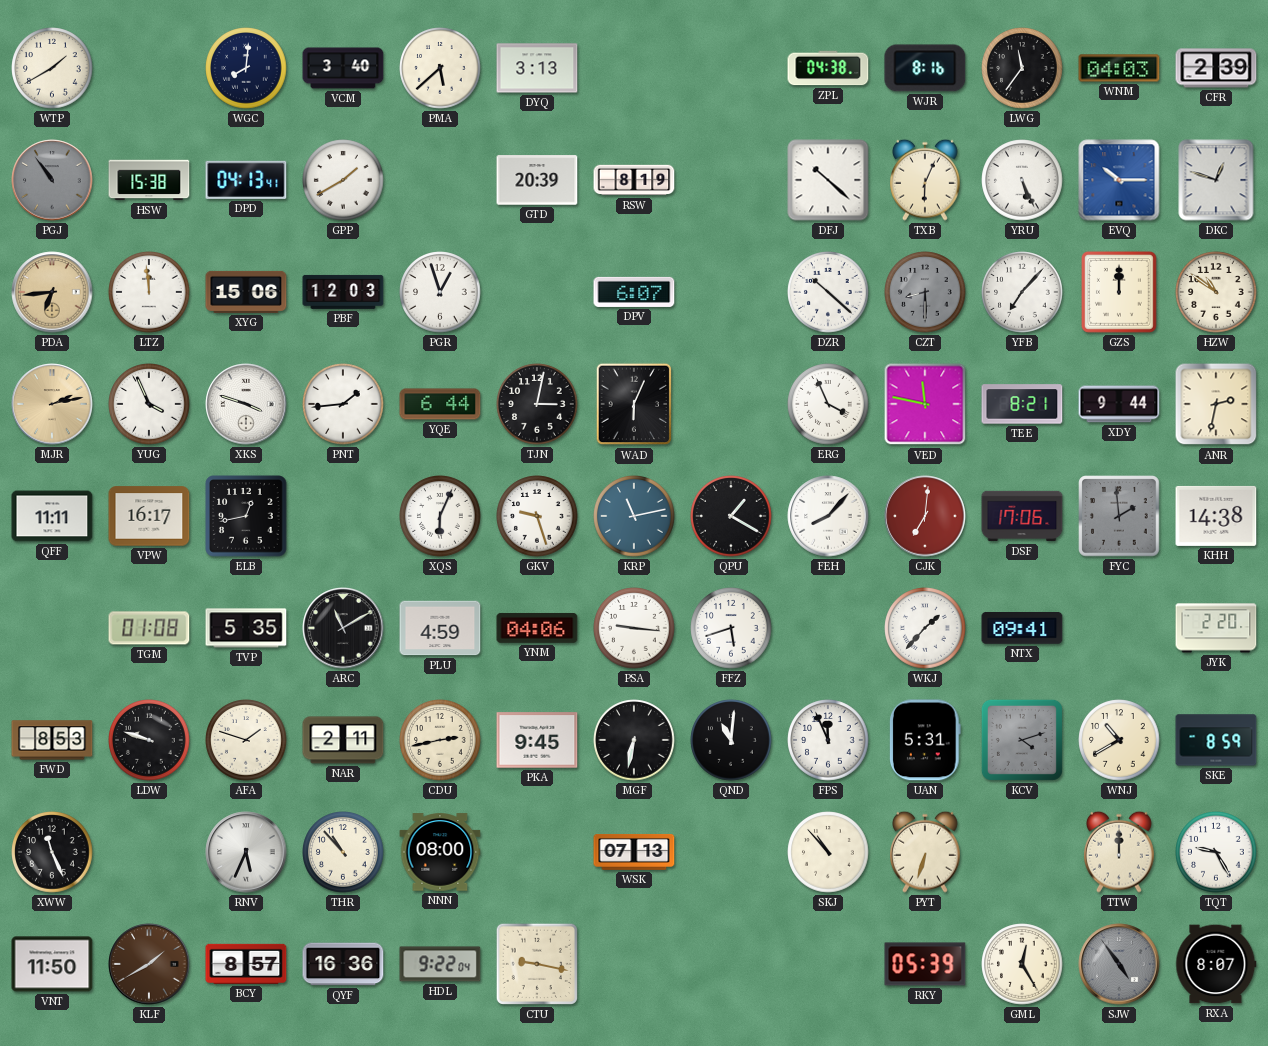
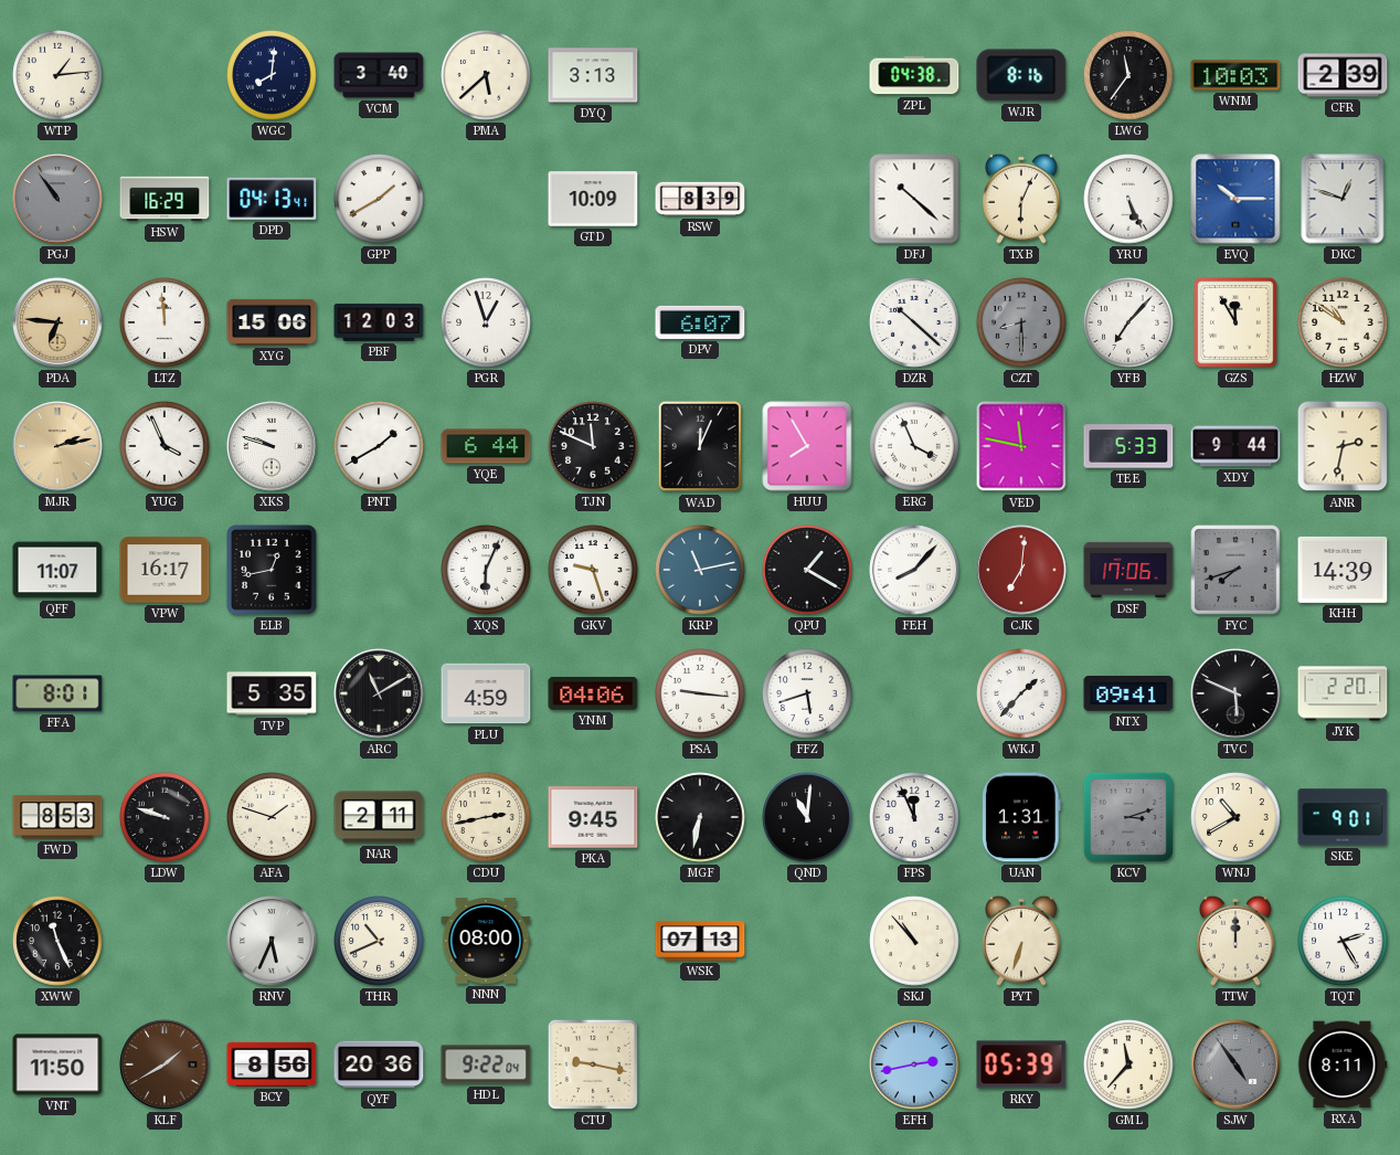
WTP: 1:40 -> 1:14
WNM: 04:03 -> 10:03
HSW: 15:38 -> 16:29
GTD: 20:39 -> 10:09
RSW: 8:19 -> 8:39
PDA: 6:44 -> 6:46
GZS: 12:00 -> 11:55
XKS: 3:48 -> 9:48
PNT: 1:44 -> 1:40
TJN: 3:02 -> 11:49
WAD: 6:04 -> 12:04
HUU: none -> 7:55
TEE: 8:21 -> 5:33
QFF: 11:11 -> 11:07
FYC: 1:59 -> 7:42
KHH: 14:38 -> 14:39
FFA: none -> 8:01
TGM: 01:08 -> none
TVC: none -> 5:49
UAN: 5:31 -> 1:31
KCV: 4:12 -> 3:12
SKE: 8:59 -> 9:01
THR: 10:53 -> 10:41
TQT: 9:25 -> 2:25
BCY: 8:57 -> 8:56
QYF: 16:36 -> 20:36
EFH: none -> 2:43
GML: 12:25 -> 11:37
RXA: 8:07 -> 8:11
